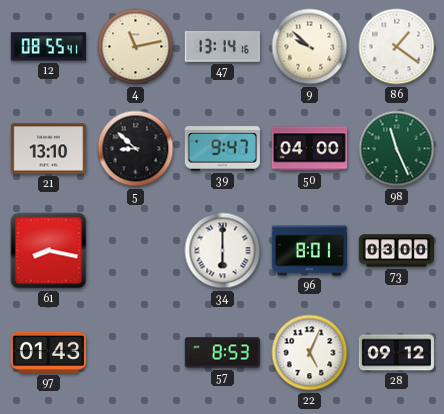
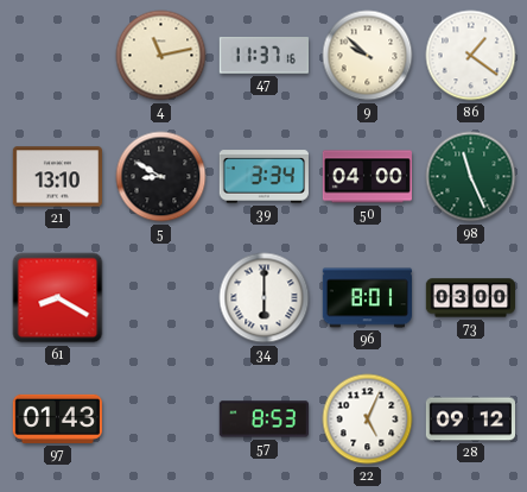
12: 08:55 -> none
47: 13:14 -> 11:37
5: 8:52 -> 8:50
39: 9:47 -> 3:34
61: 8:17 -> 8:20
